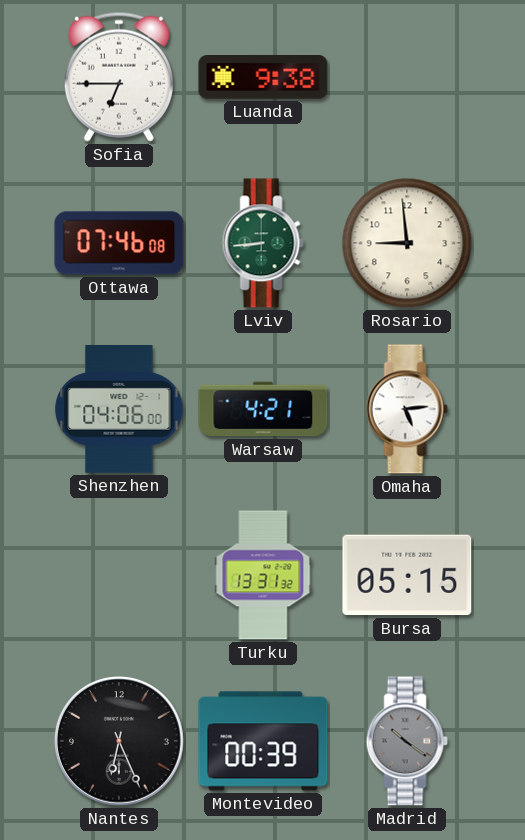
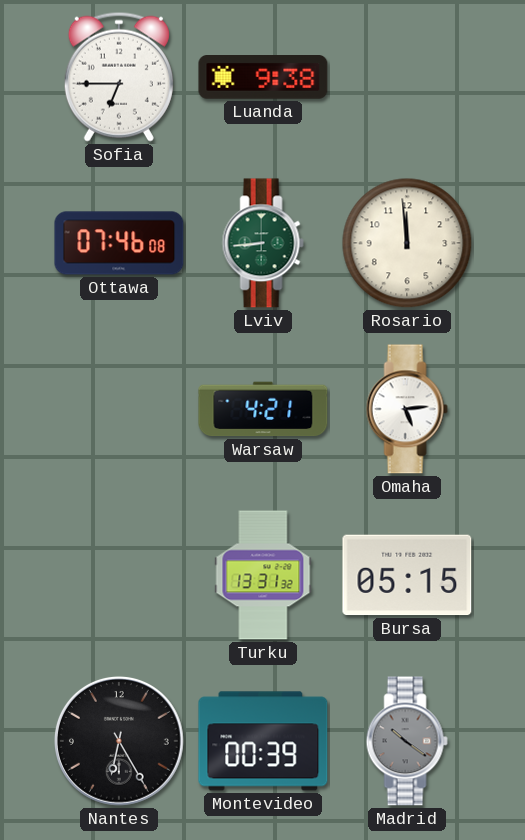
Rosario: 8:59 -> 11:59
Shenzhen: 04:06 -> none
Nantes: 6:26 -> 6:25
